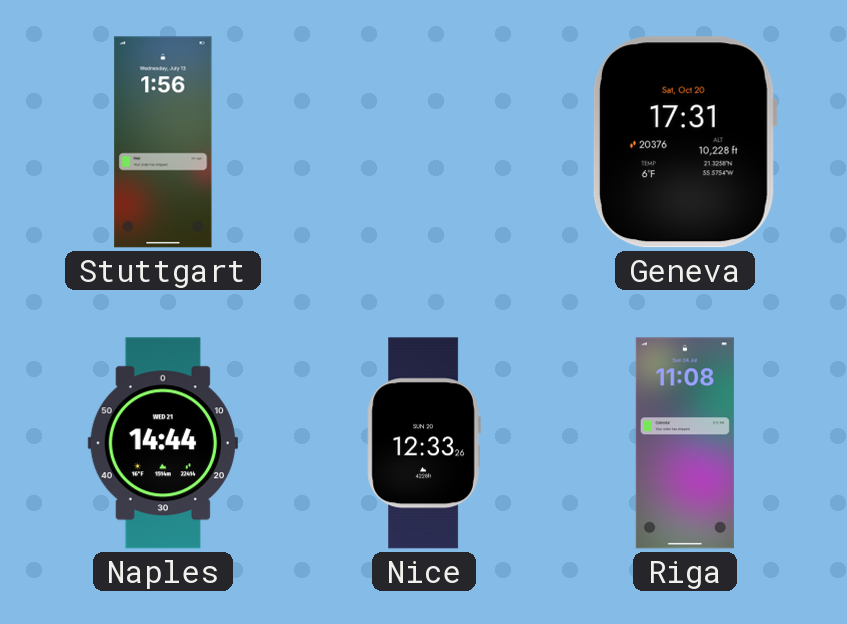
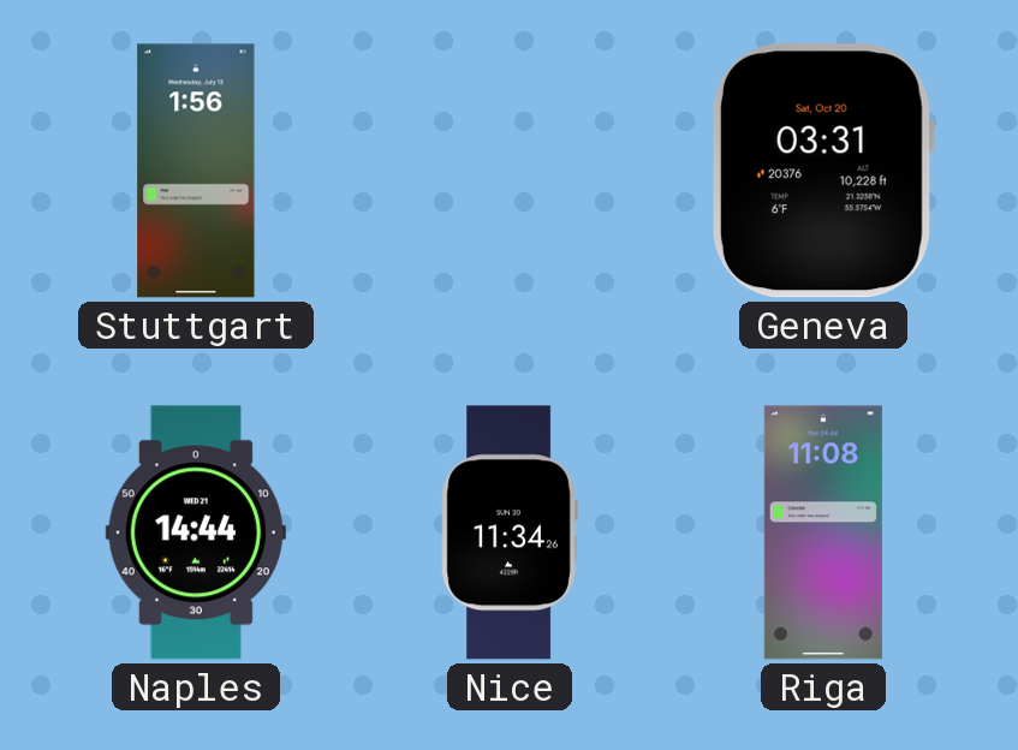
Geneva: 17:31 -> 03:31
Nice: 12:33 -> 11:34
